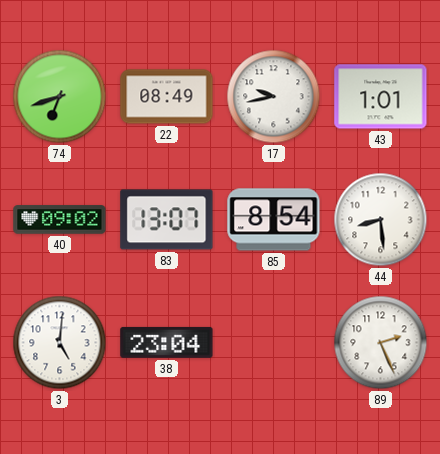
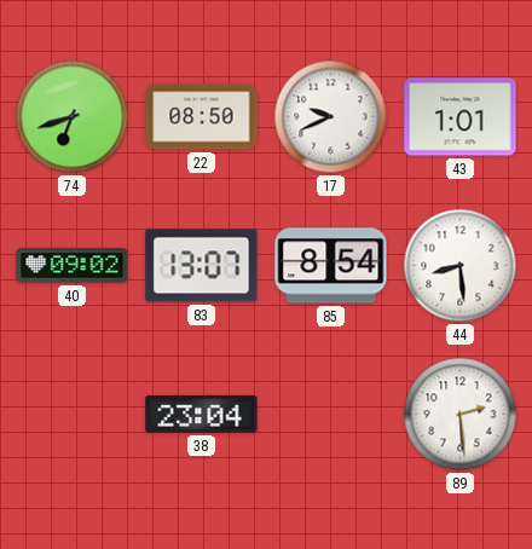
22: 08:49 -> 08:50
17: 9:43 -> 9:41
3: 5:01 -> none
89: 2:26 -> 2:29
